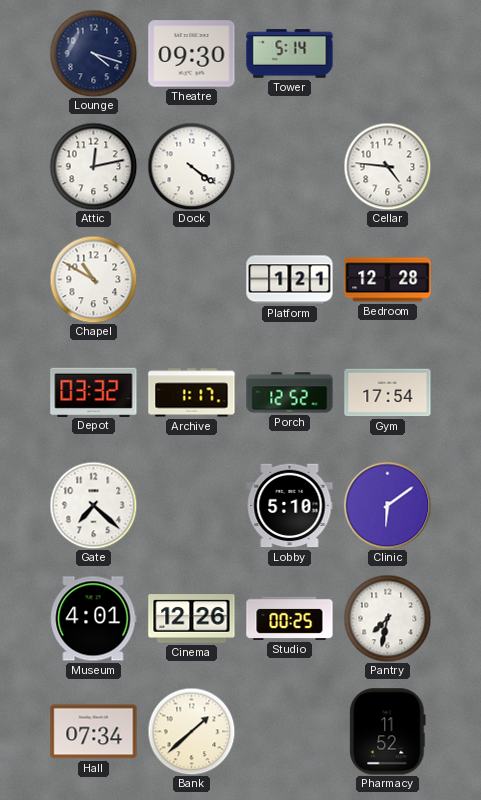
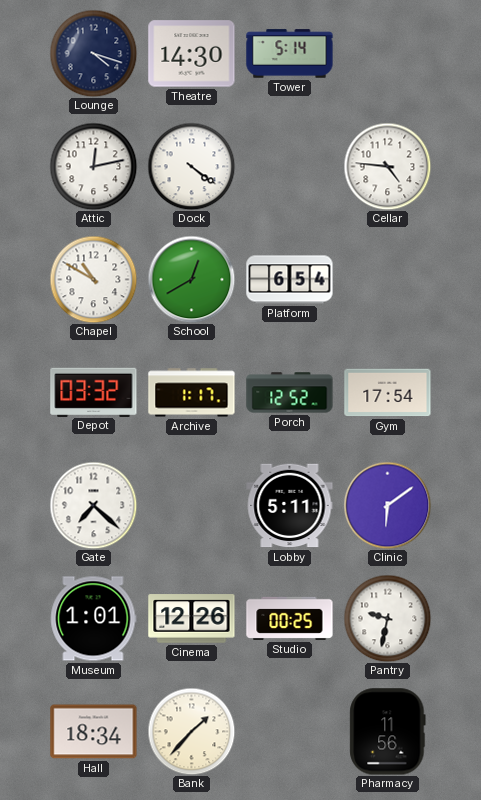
Theatre: 09:30 -> 14:30
School: none -> 12:40
Platform: 1:21 -> 6:54
Bedroom: 12:28 -> none
Lobby: 5:10 -> 5:11
Museum: 4:01 -> 1:01
Pantry: 7:32 -> 9:32
Hall: 07:34 -> 18:34
Bank: 1:38 -> 1:37
Pharmacy: 11:52 -> 11:56
